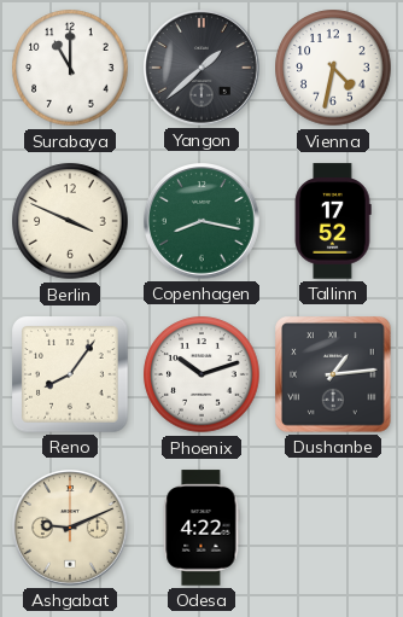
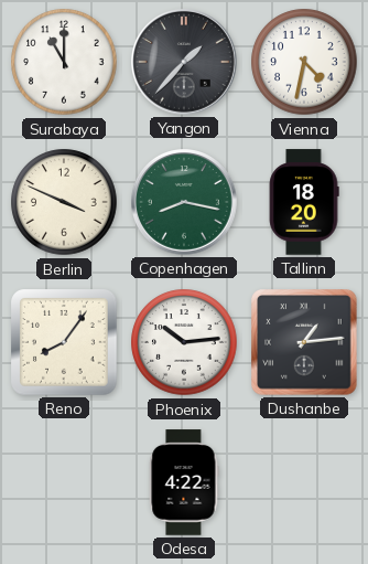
Yangon: 1:38 -> 1:37
Tallinn: 17:52 -> 18:20
Phoenix: 10:12 -> 10:14
Ashgabat: 9:11 -> none
